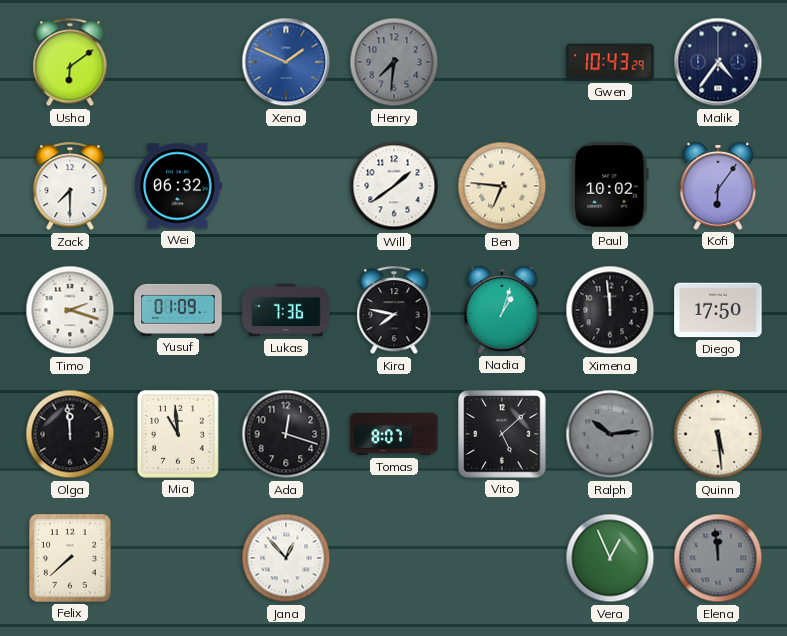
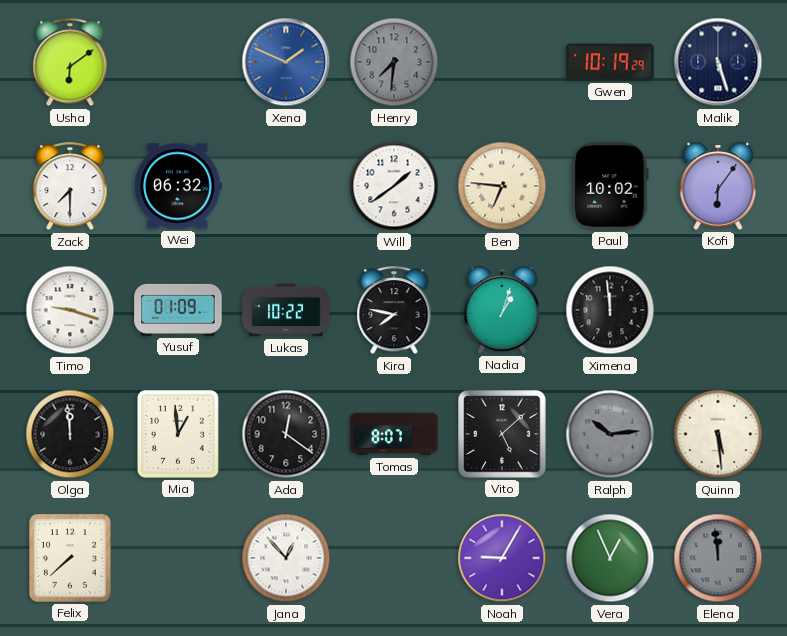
Gwen: 10:43 -> 10:19
Malik: 4:36 -> 5:27
Timo: 2:18 -> 9:18
Lukas: 7:36 -> 10:22
Diego: 17:50 -> none
Mia: 10:59 -> 12:59
Ada: 12:18 -> 12:21
Noah: none -> 9:05
